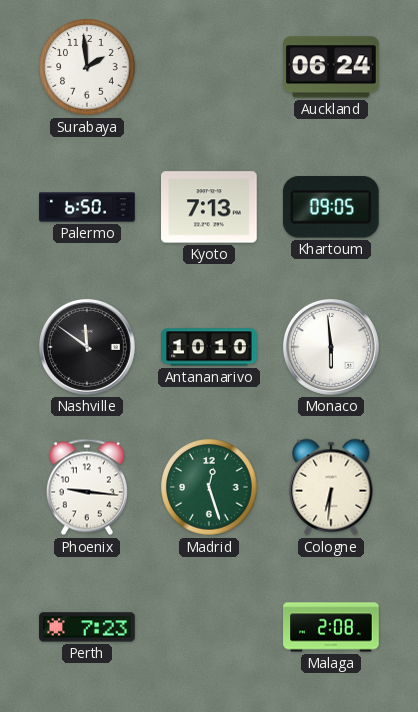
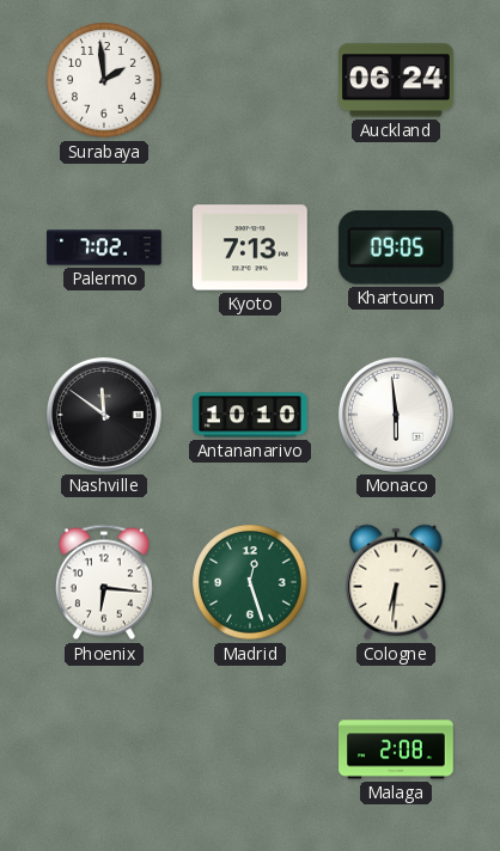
Palermo: 6:50 -> 7:02
Phoenix: 9:16 -> 6:16
Perth: 7:23 -> none
